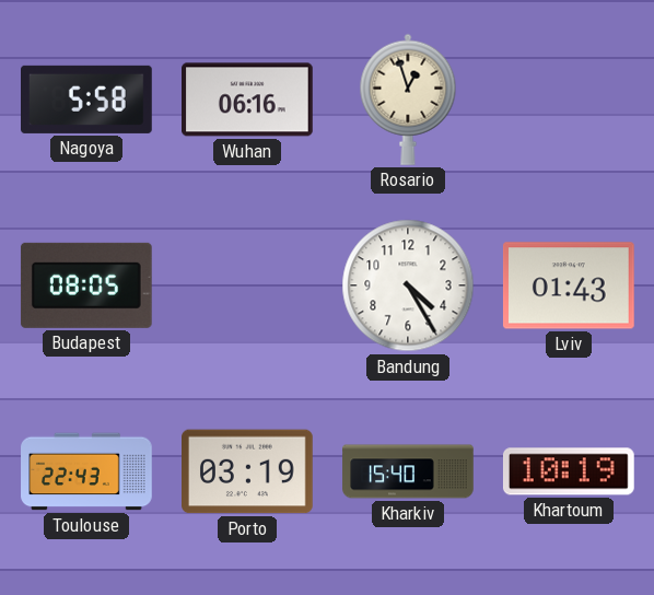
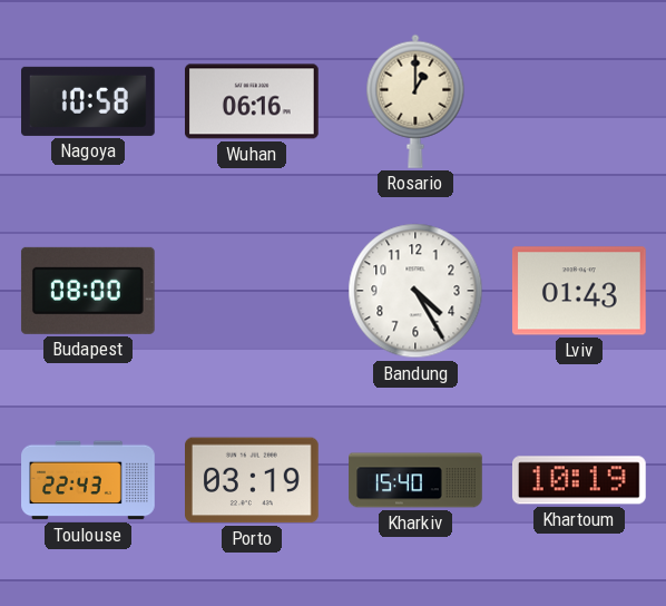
Nagoya: 5:58 -> 10:58
Rosario: 12:57 -> 1:00
Budapest: 08:05 -> 08:00
